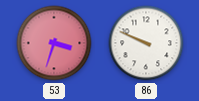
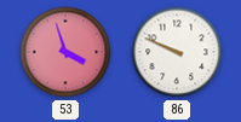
53: 3:33 -> 3:57
